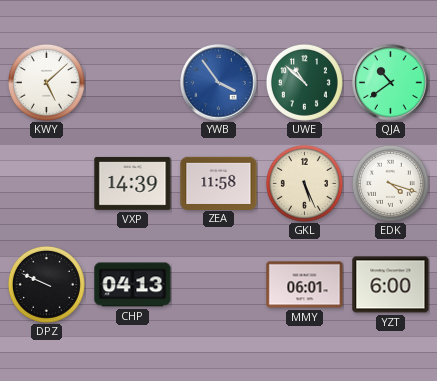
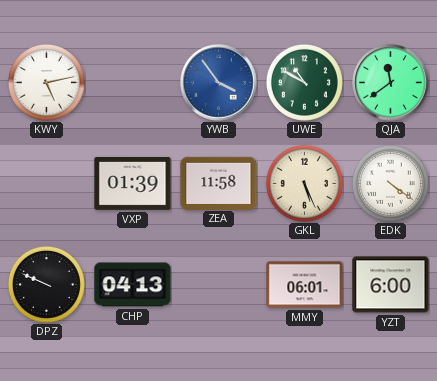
KWY: 5:08 -> 5:13
UWE: 10:52 -> 10:50
QJA: 10:39 -> 11:39
VXP: 14:39 -> 01:39
EDK: 4:18 -> 4:21
